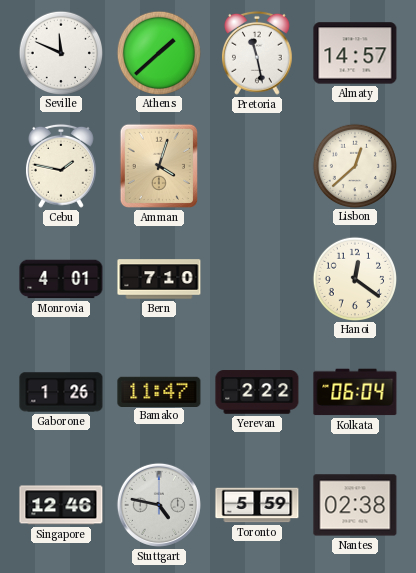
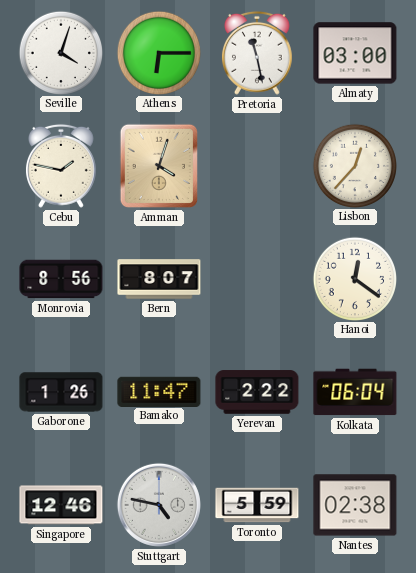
Seville: 11:49 -> 4:03
Athens: 1:38 -> 6:15
Almaty: 14:57 -> 03:00
Lisbon: 12:38 -> 12:37
Monrovia: 4:01 -> 8:56
Bern: 7:10 -> 8:07
